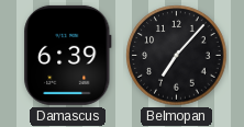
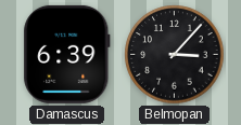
Belmopan: 7:07 -> 3:07
